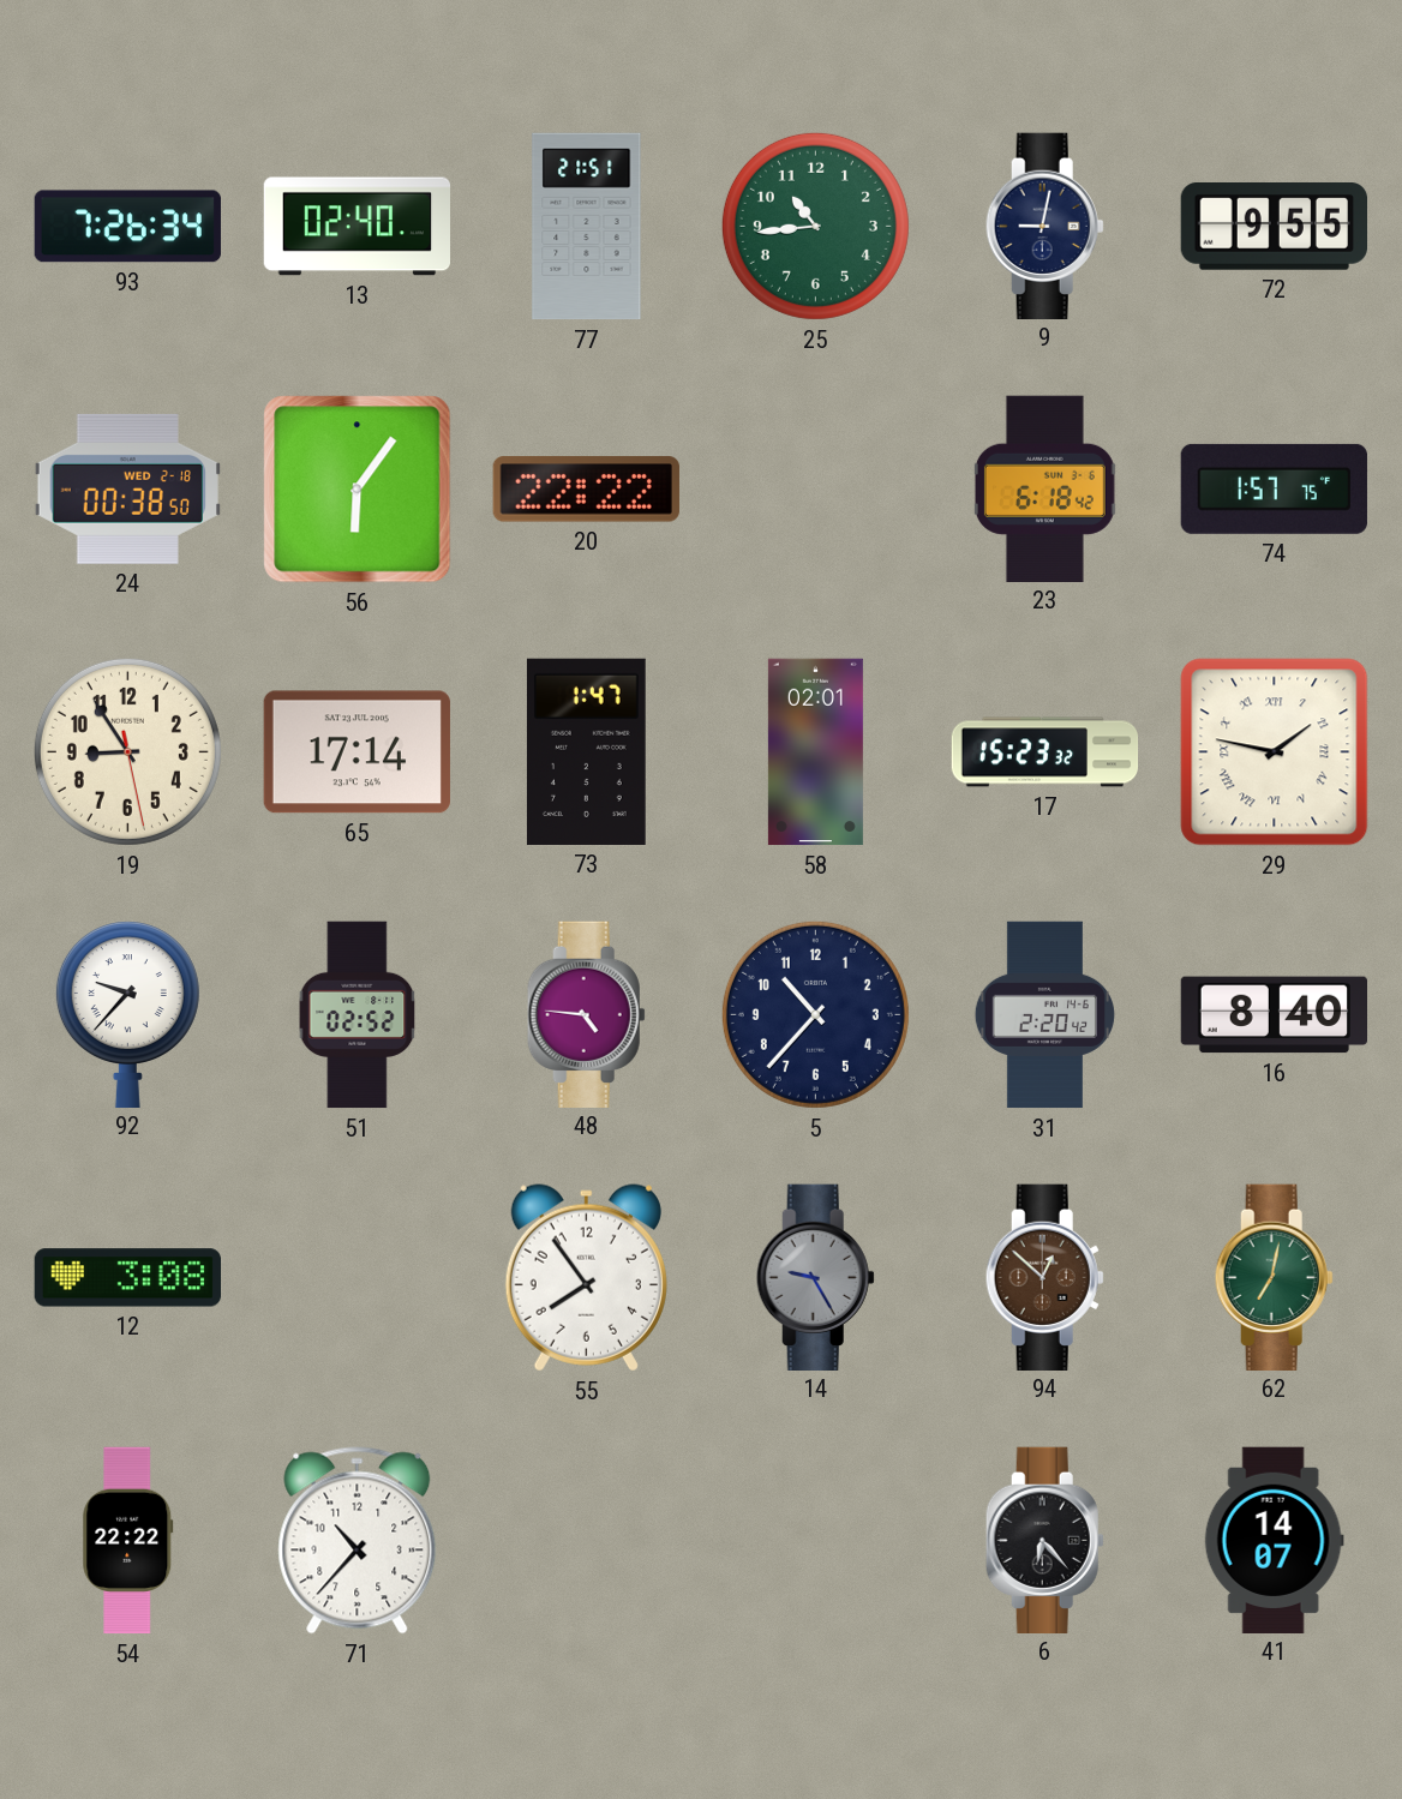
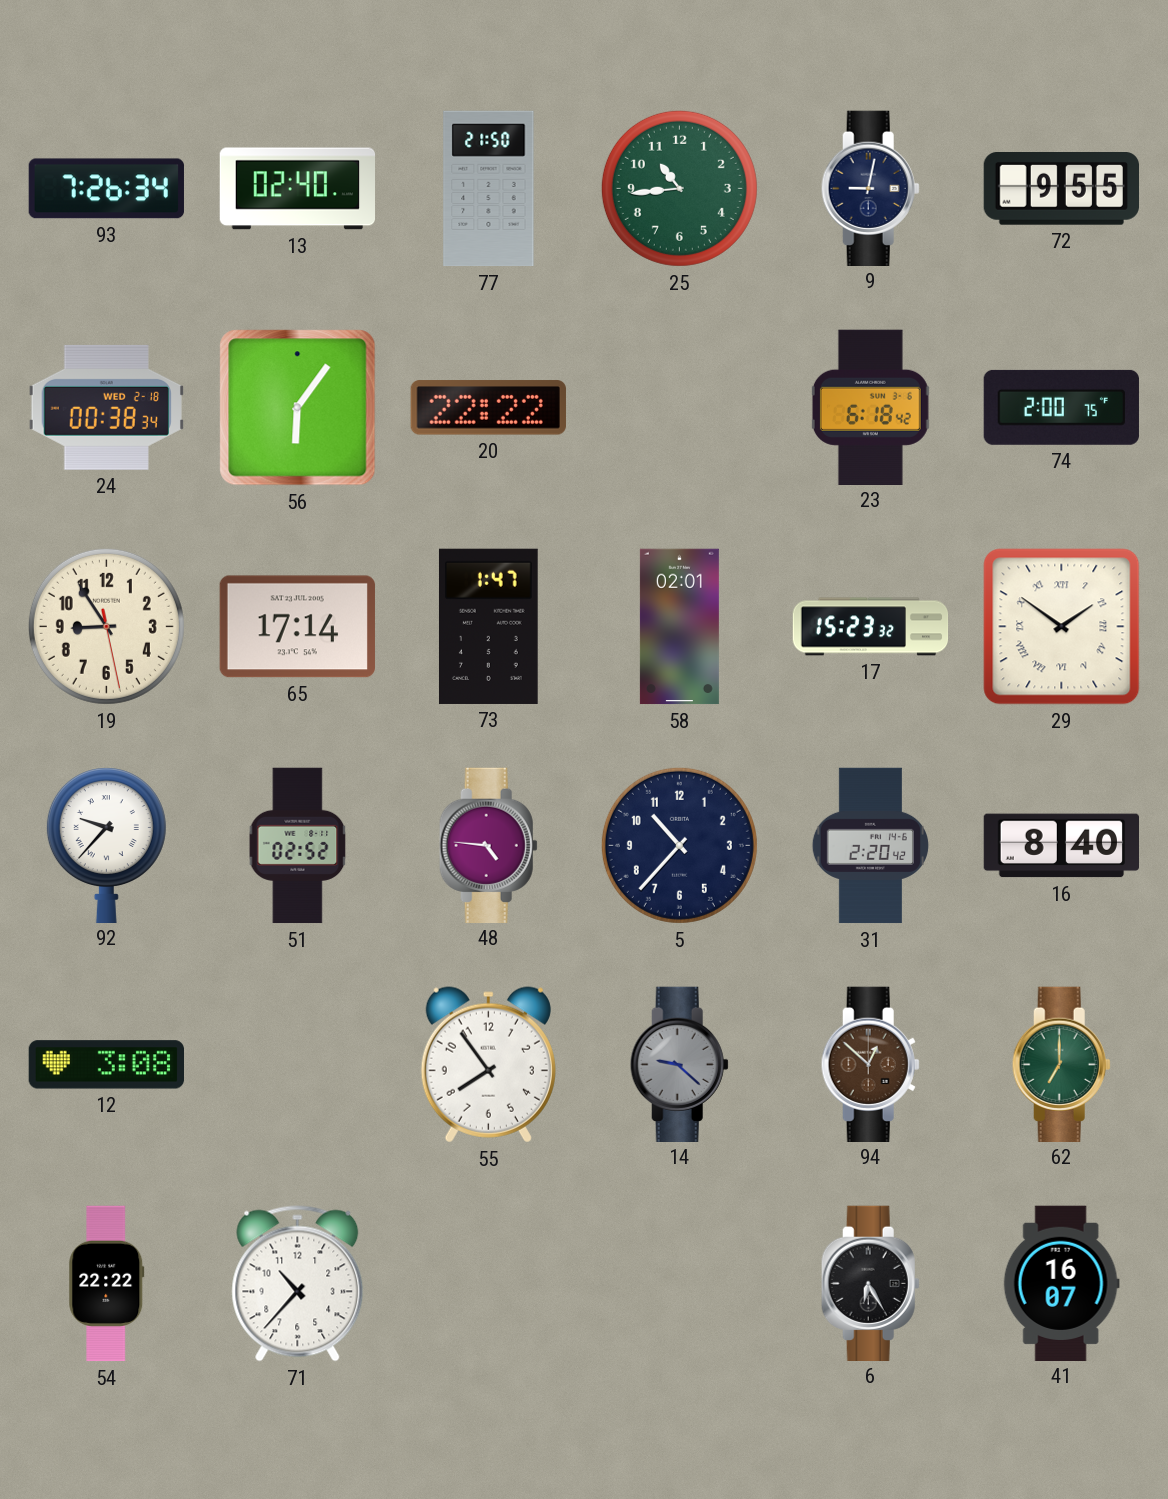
77: 21:51 -> 21:50
24: 00:38:50 -> 00:38:34
74: 1:57 -> 2:00
29: 1:47 -> 1:51
14: 9:25 -> 9:22
62: 7:02 -> 7:00
6: 6:23 -> 6:25
41: 14:07 -> 16:07
